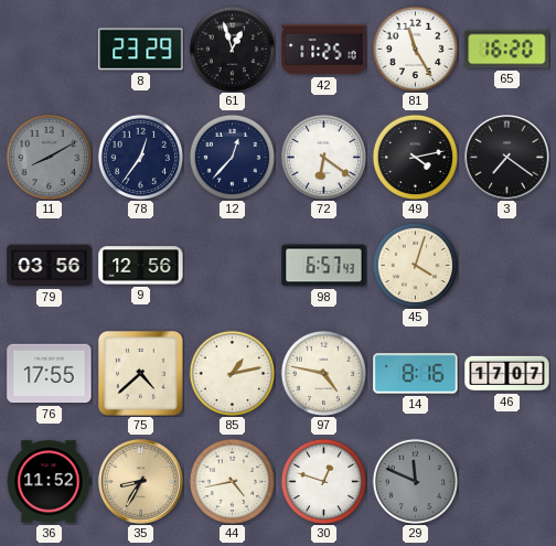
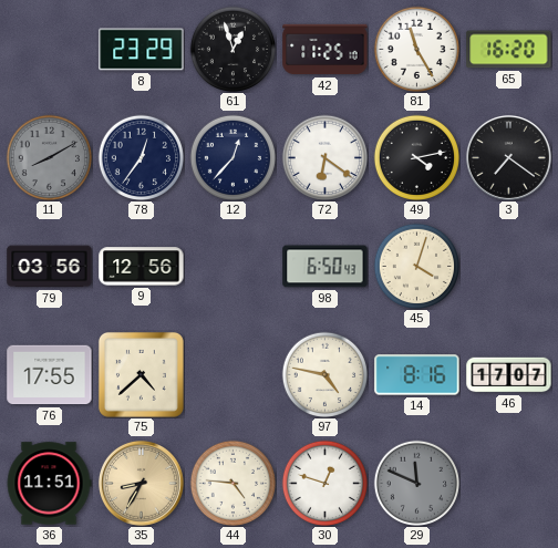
98: 6:57 -> 6:50
85: 1:13 -> none
36: 11:52 -> 11:51
44: 4:43 -> 4:46
